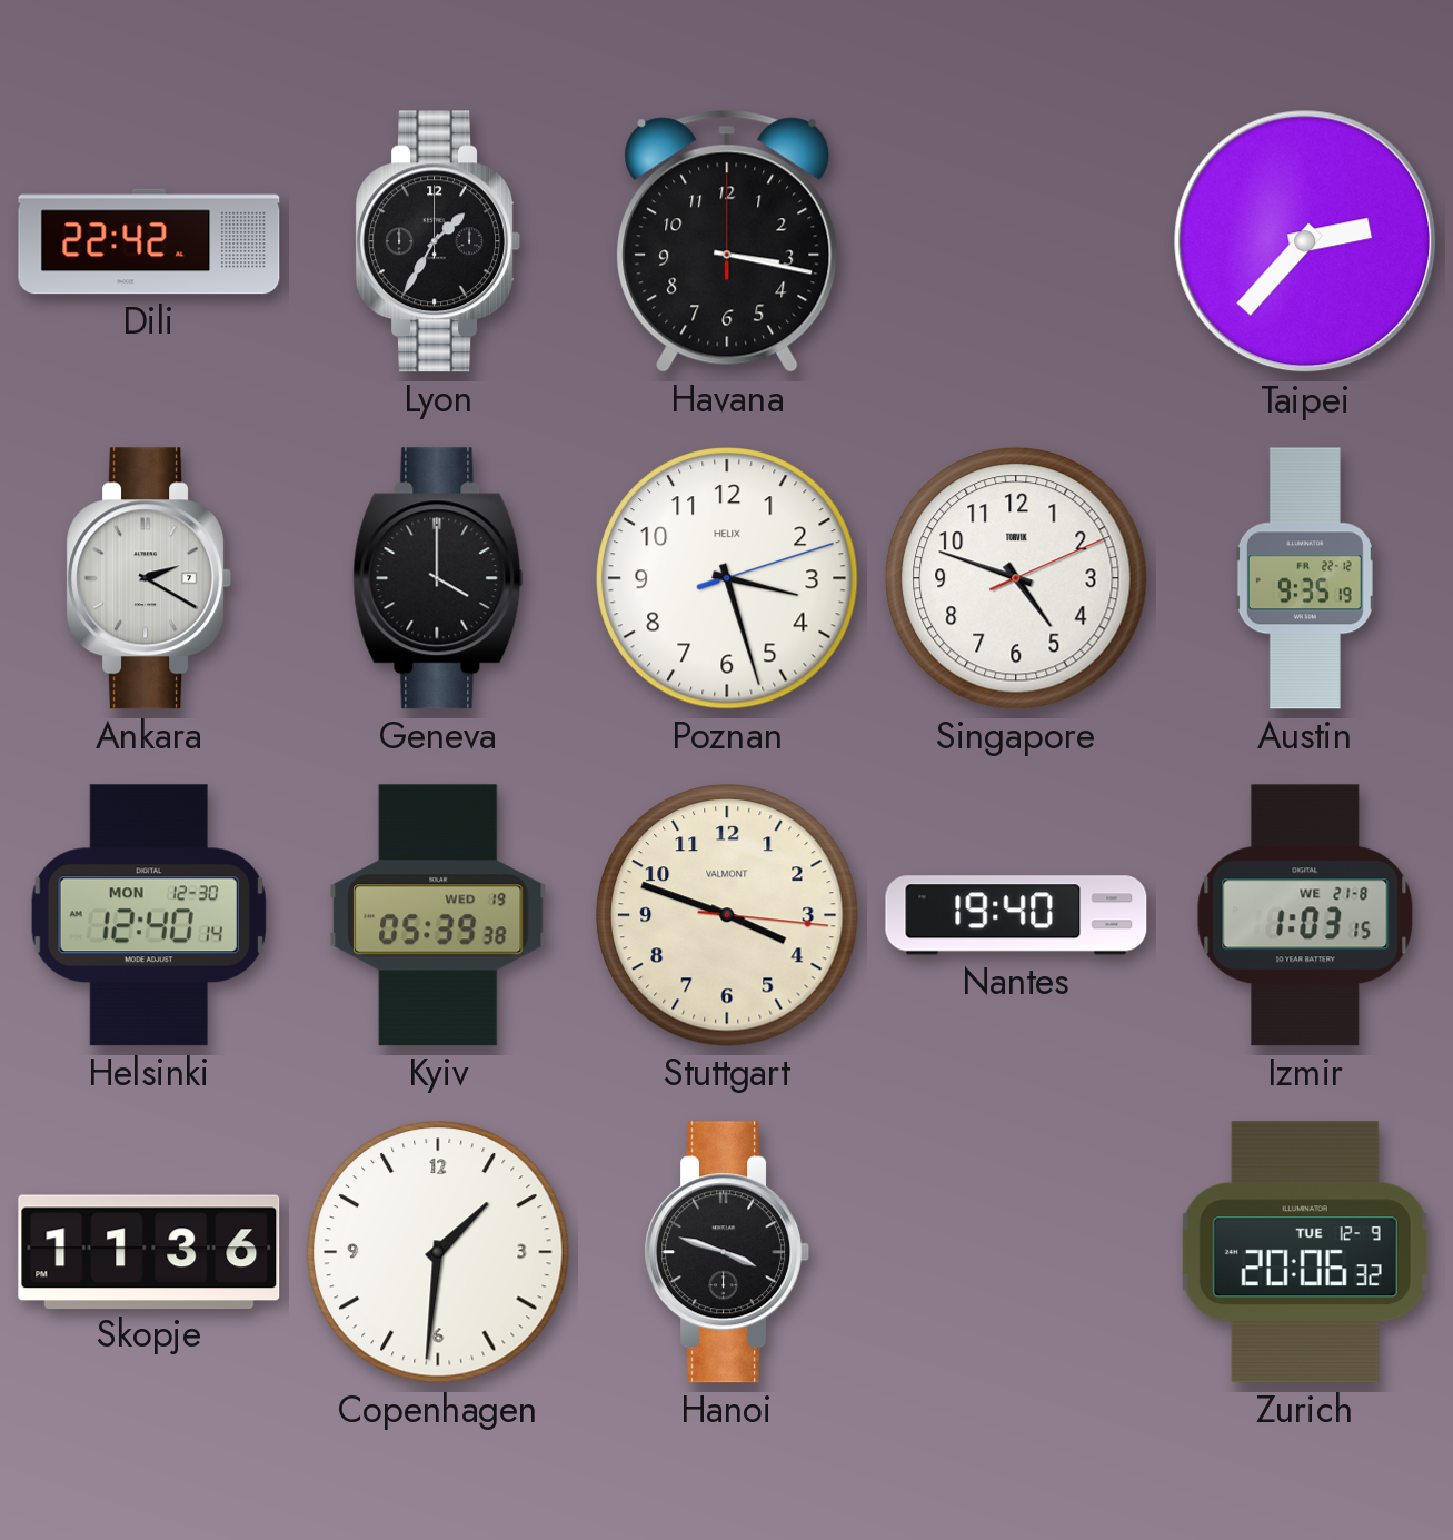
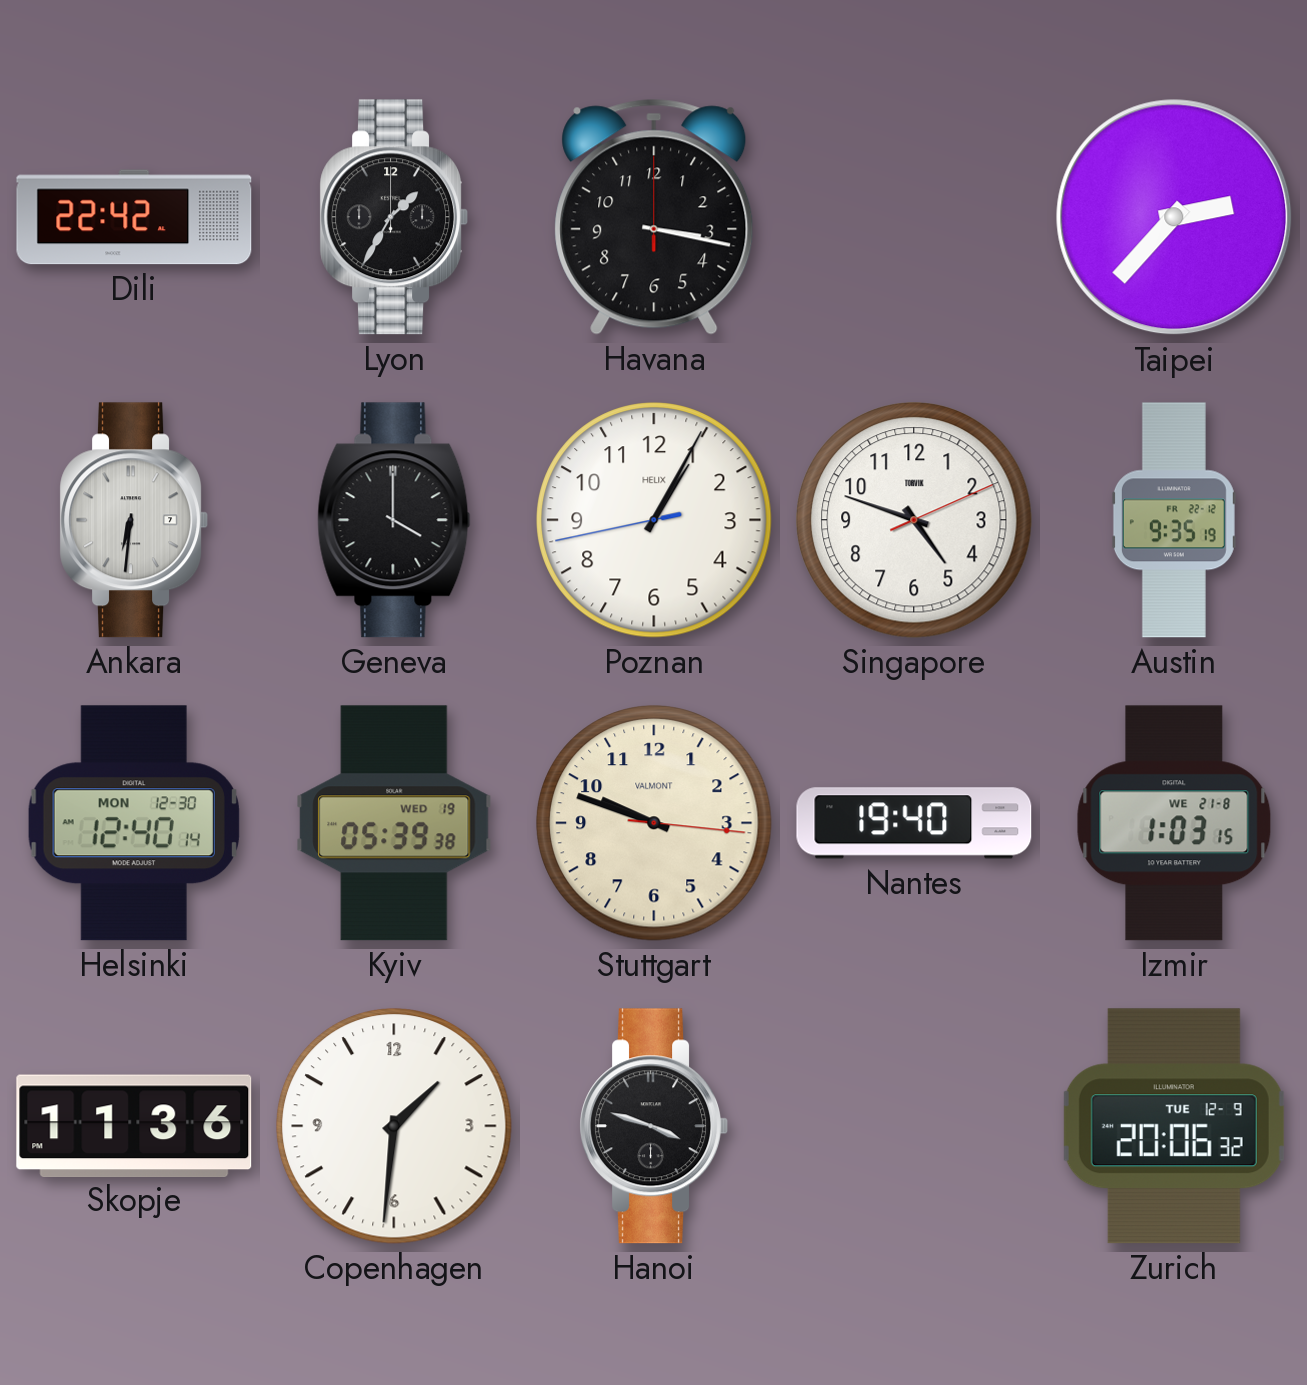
Ankara: 2:20 -> 6:31
Poznan: 3:27 -> 1:04
Stuttgart: 3:48 -> 9:48
